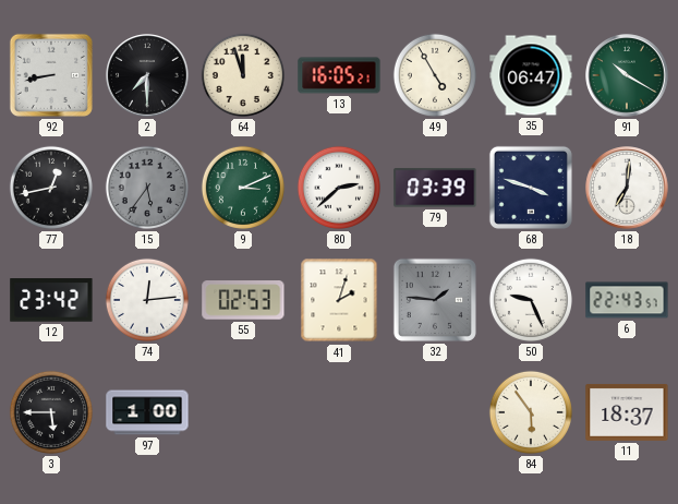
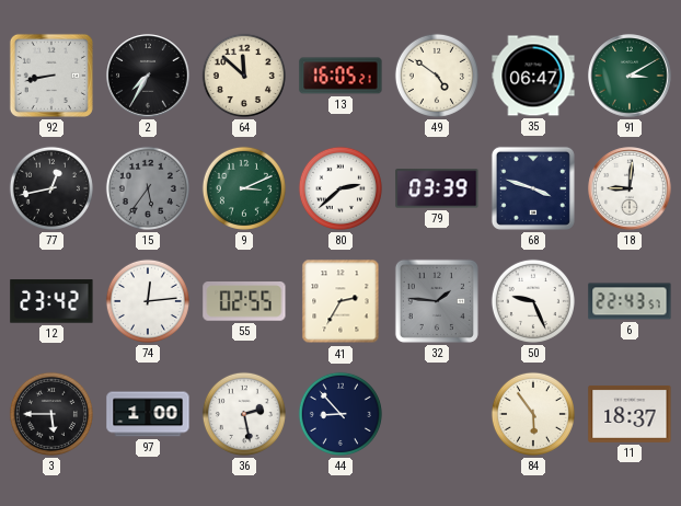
2: 7:30 -> 7:35
64: 11:57 -> 11:52
49: 4:55 -> 4:51
91: 10:20 -> 3:10
18: 7:01 -> 9:01
55: 02:53 -> 02:55
41: 2:03 -> 2:35
36: none -> 2:28
44: none -> 8:53
